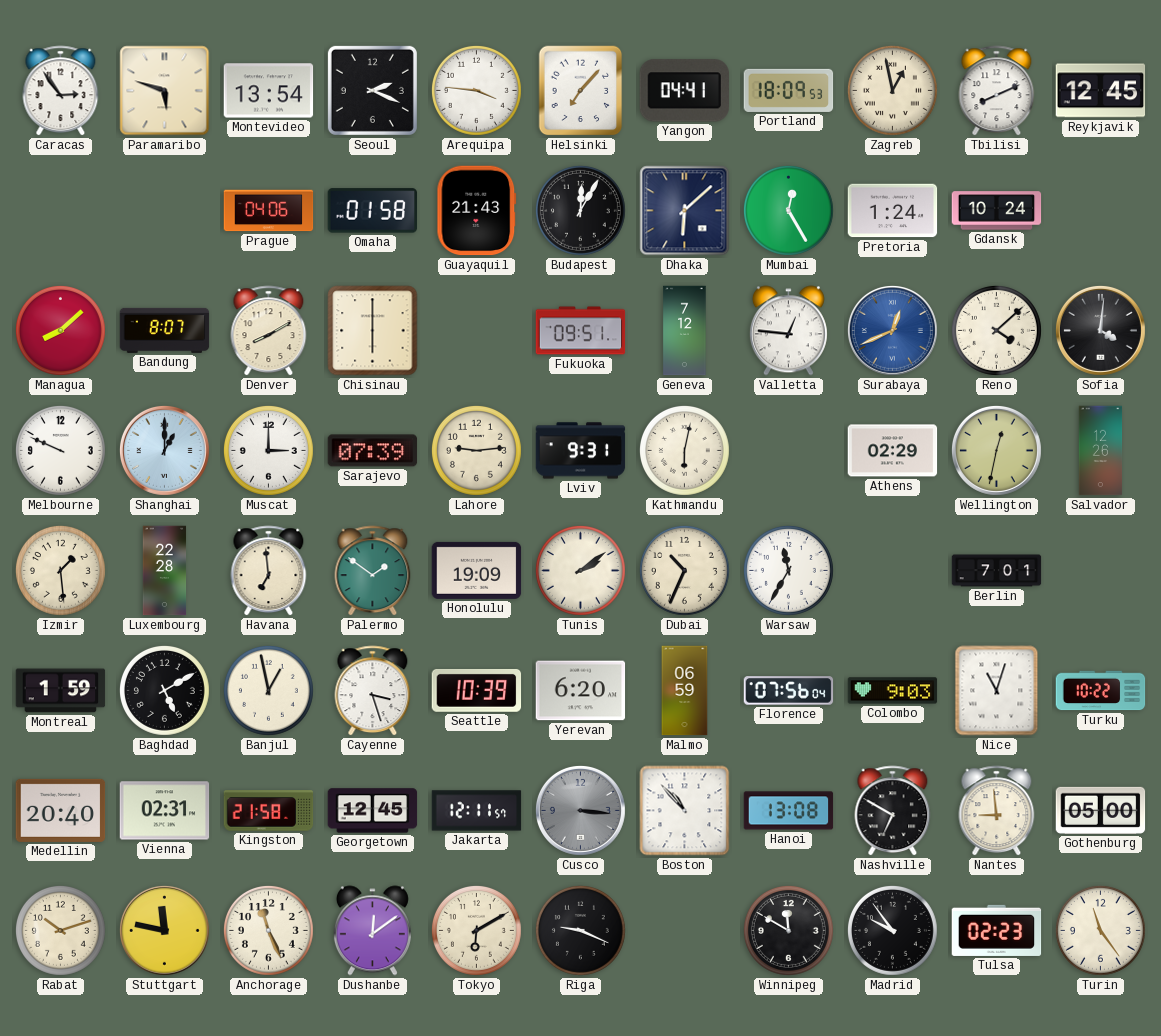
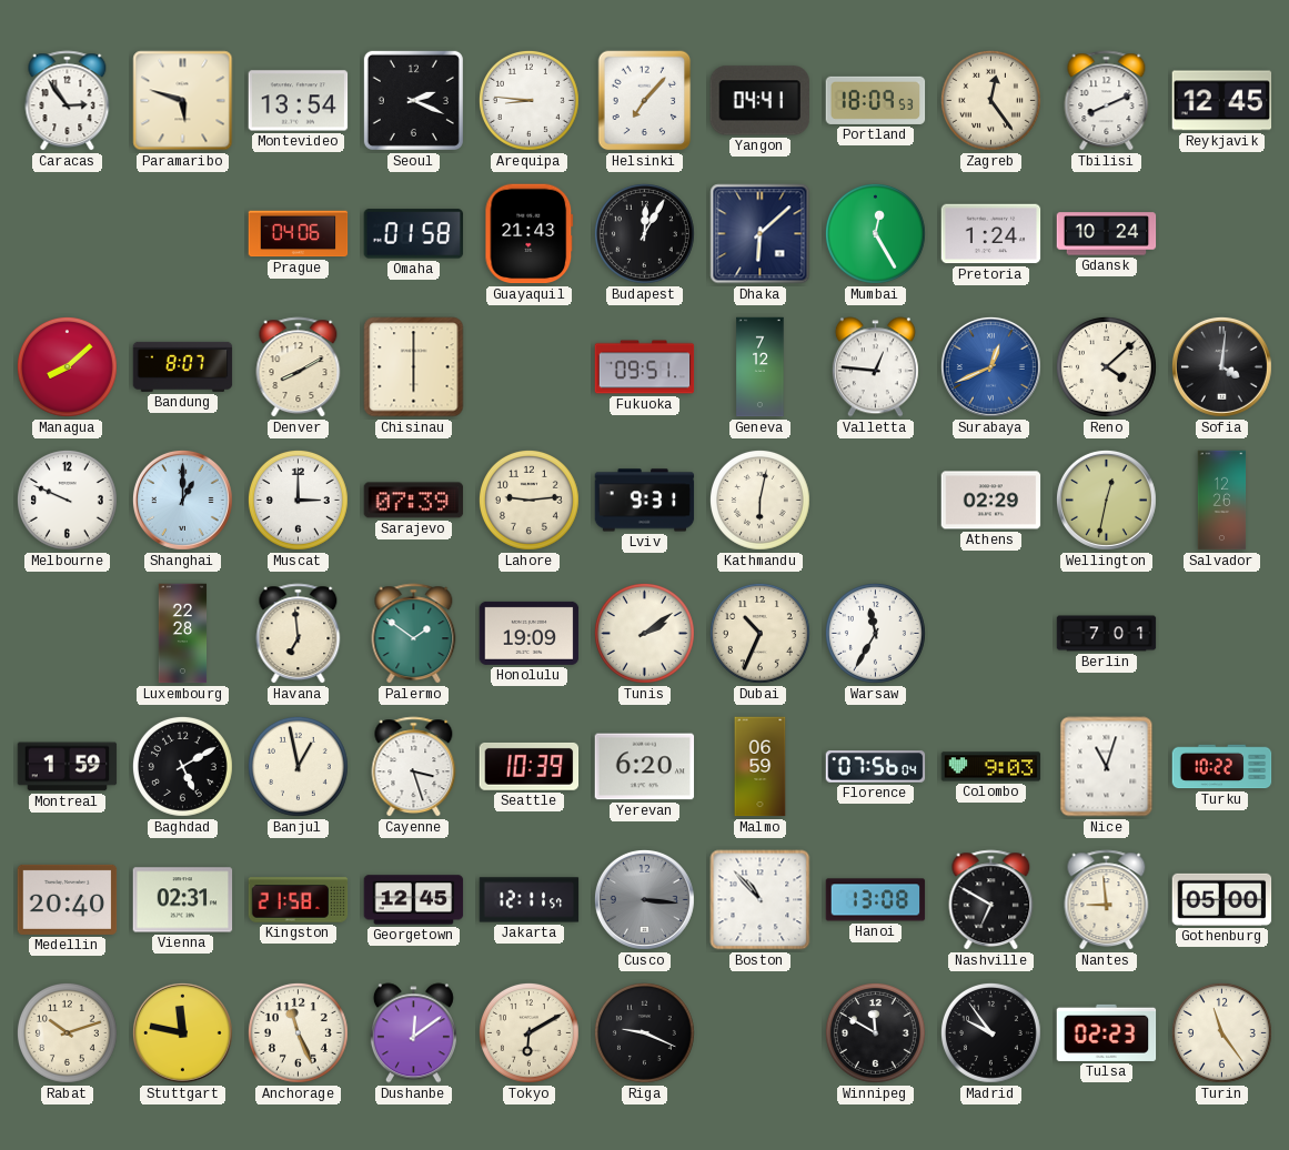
Arequipa: 3:46 -> 8:46
Zagreb: 12:58 -> 12:24
Izmir: 1:29 -> none
